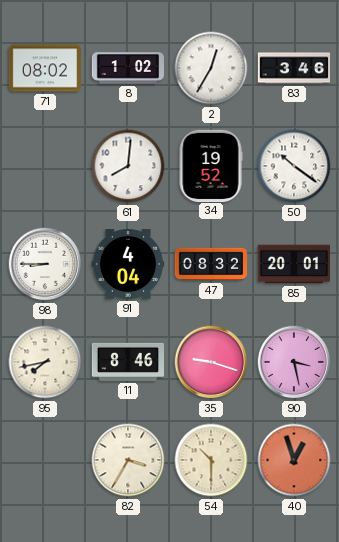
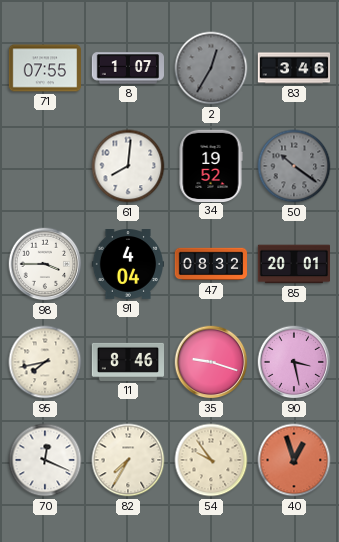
71: 08:02 -> 07:55
8: 1:02 -> 1:07
2 dial: white -> grey
50 dial: white -> grey
98: 8:45 -> 3:45
70: none -> 12:19
82: 3:35 -> 7:35
54: 10:30 -> 9:54
